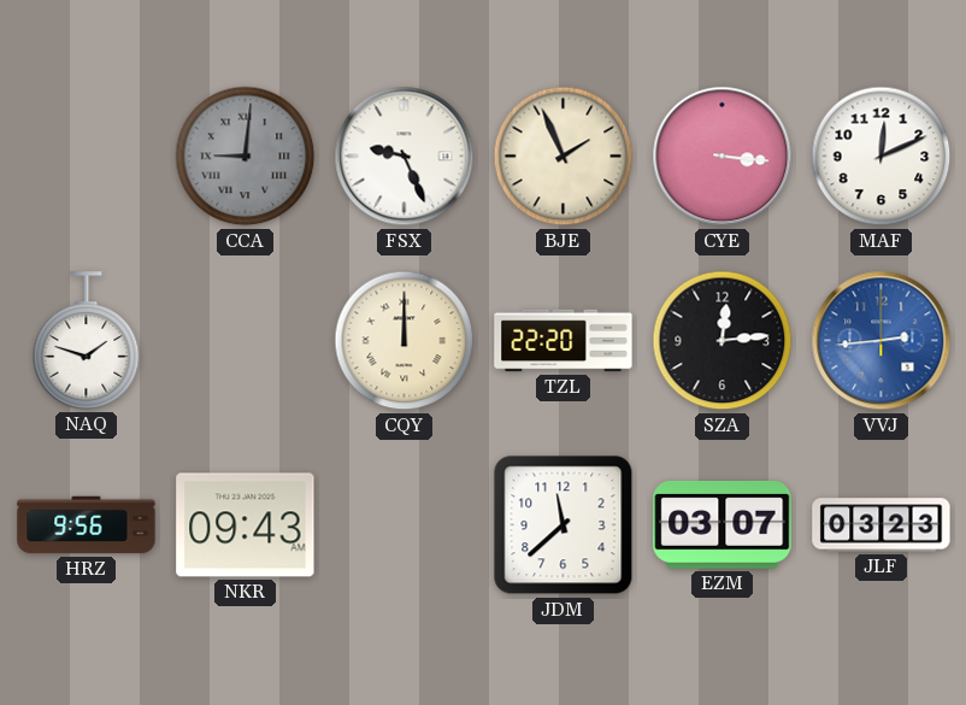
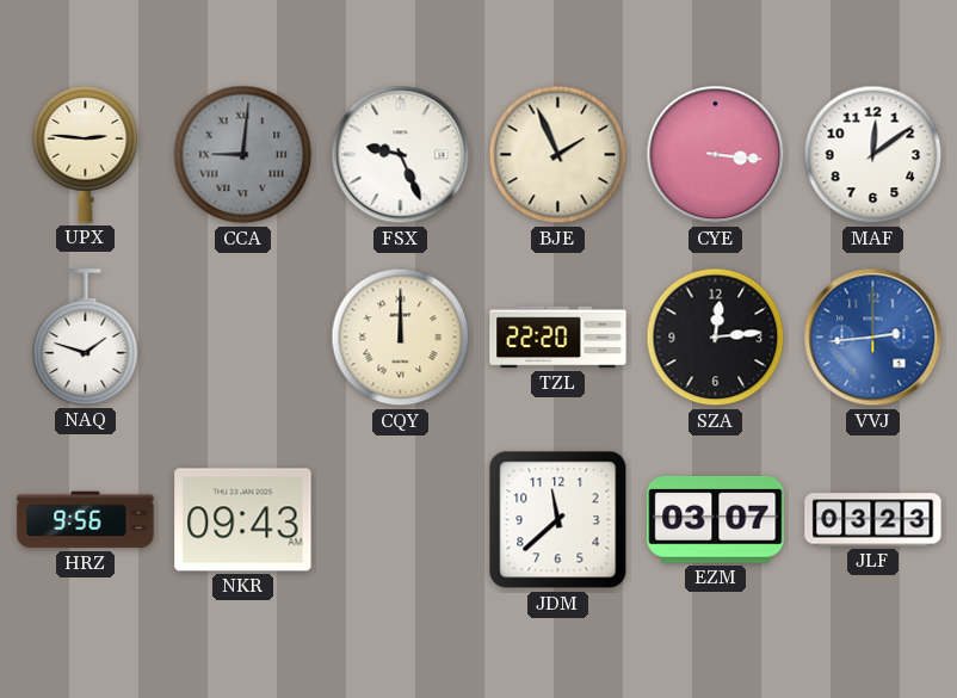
UPX: none -> 2:46
MAF: 12:11 -> 12:09
